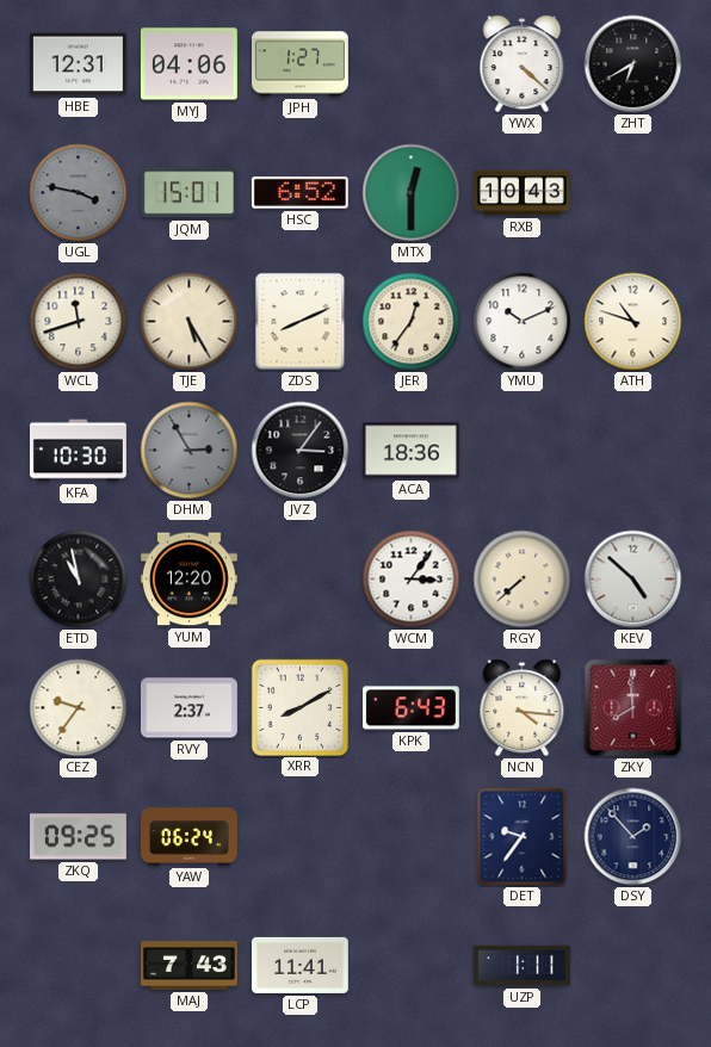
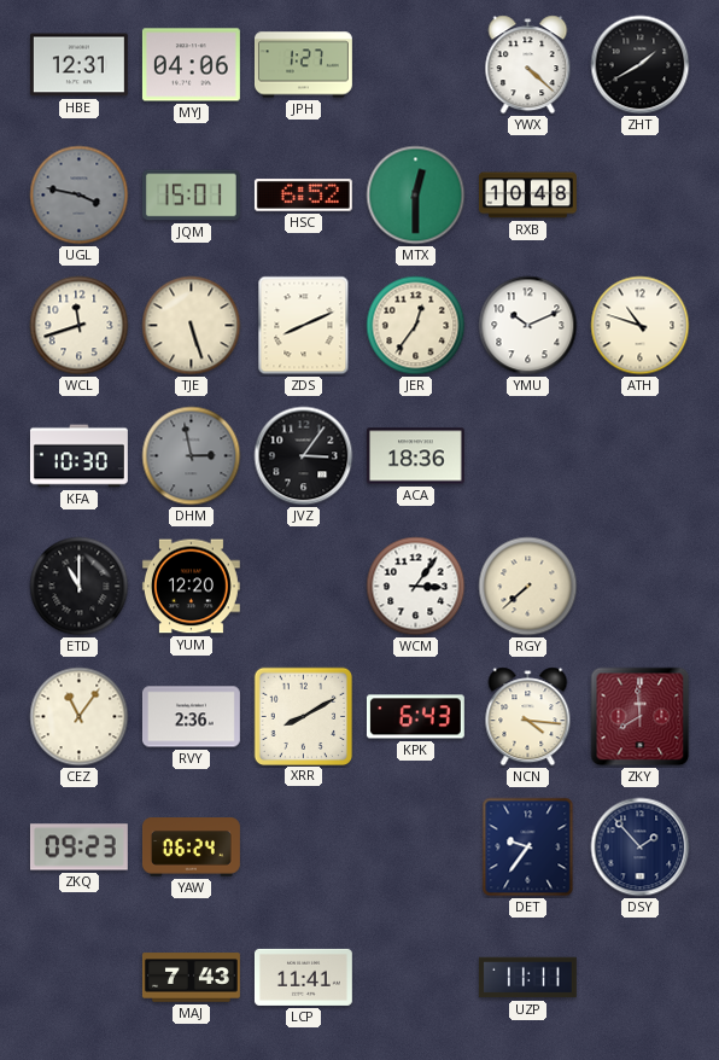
ZHT: 6:40 -> 1:40
RXB: 10:43 -> 10:48
TJE: 5:25 -> 5:27
DHM: 2:55 -> 2:58
ETD: 10:58 -> 11:00
KEV: 4:52 -> none
CEZ: 9:36 -> 11:06
RVY: 2:37 -> 2:36
ZKQ: 09:25 -> 09:23
UZP: 1:11 -> 11:11
